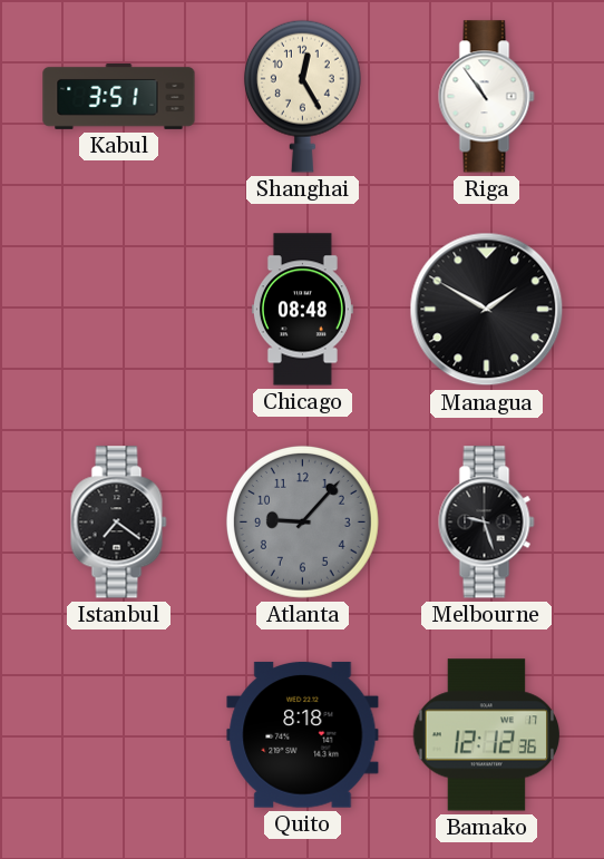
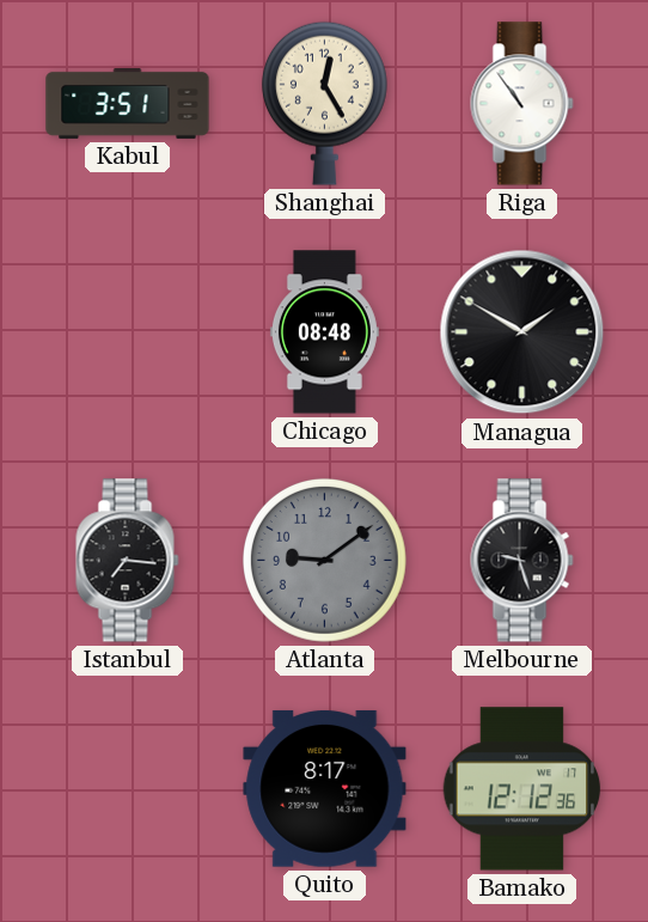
Istanbul: 7:21 -> 7:16
Atlanta: 9:07 -> 9:09
Quito: 8:18 -> 8:17
